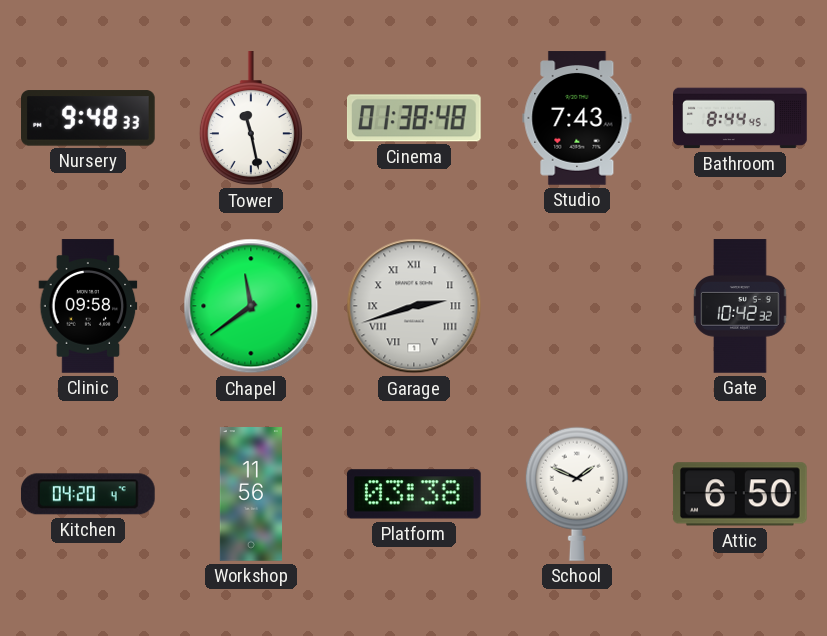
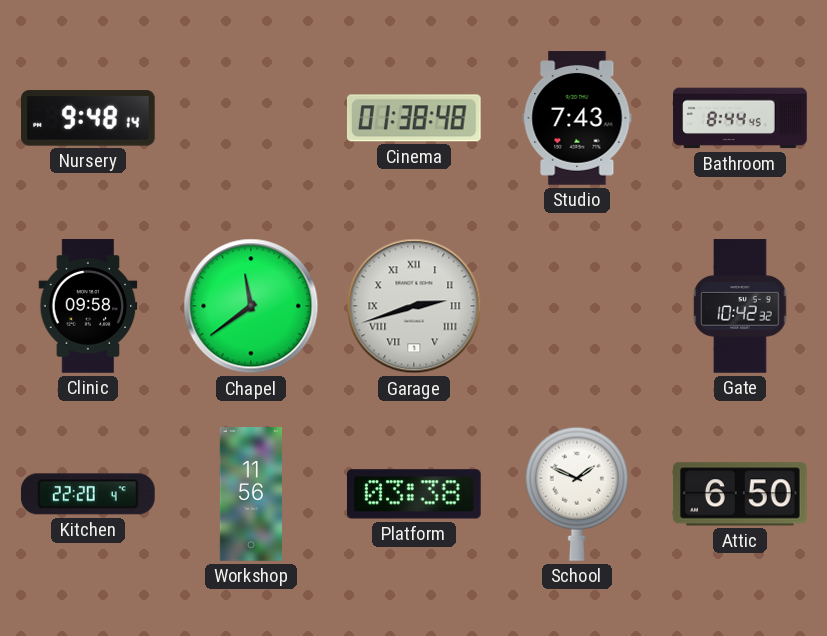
Nursery: 9:48:33 -> 9:48:14
Tower: 11:28 -> none
Kitchen: 04:20 -> 22:20
